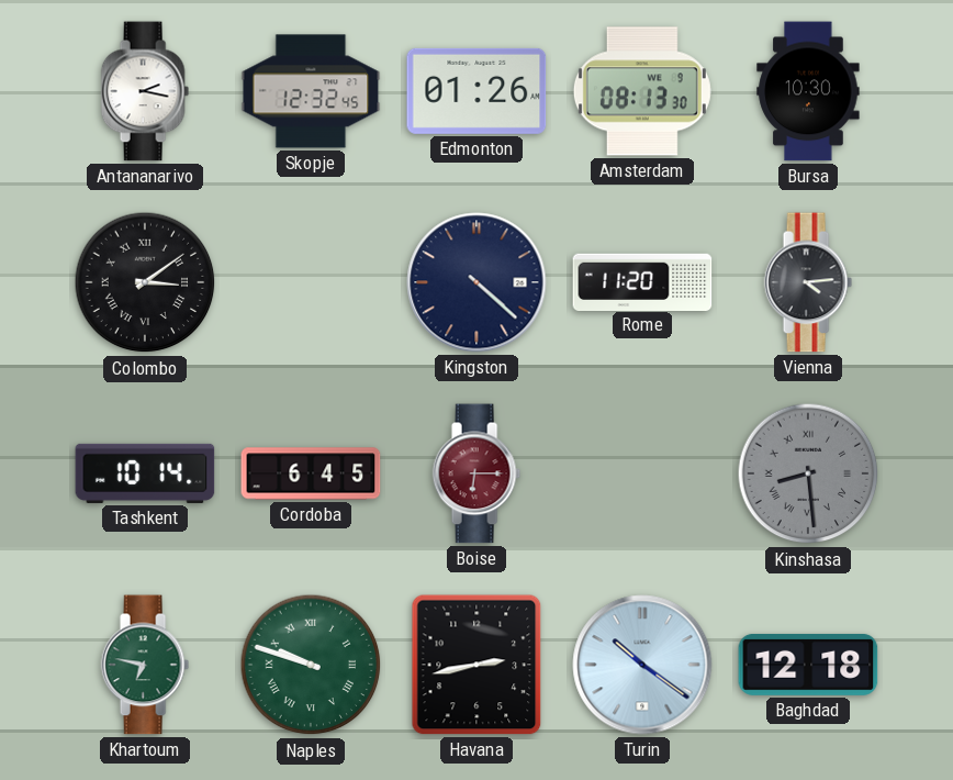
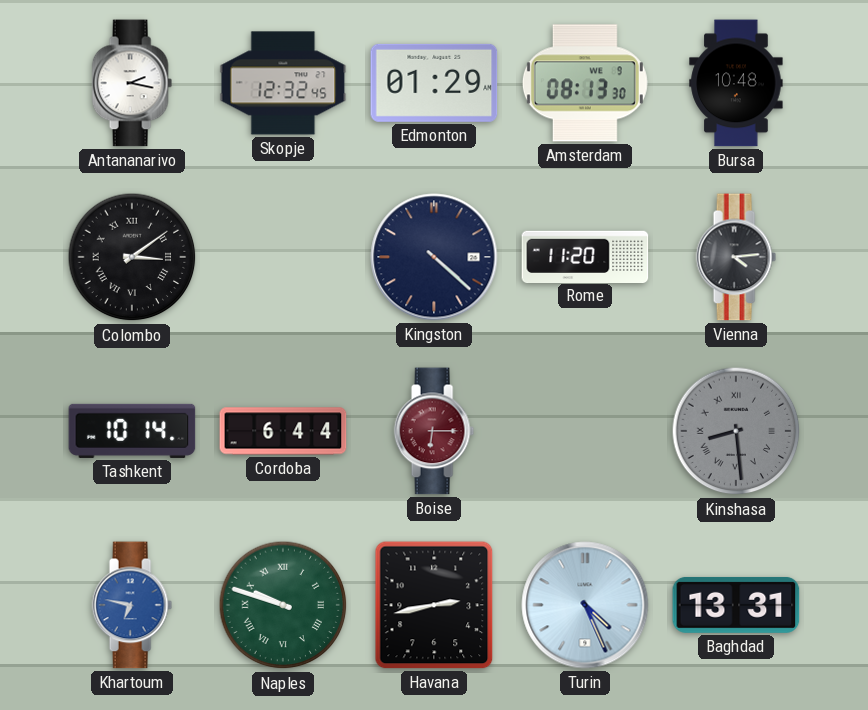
Edmonton: 01:26 -> 01:29
Bursa: 10:30 -> 10:48
Cordoba: 6:45 -> 6:44
Khartoum dial: green -> blue
Turin: 10:21 -> 4:26
Baghdad: 12:18 -> 13:31
